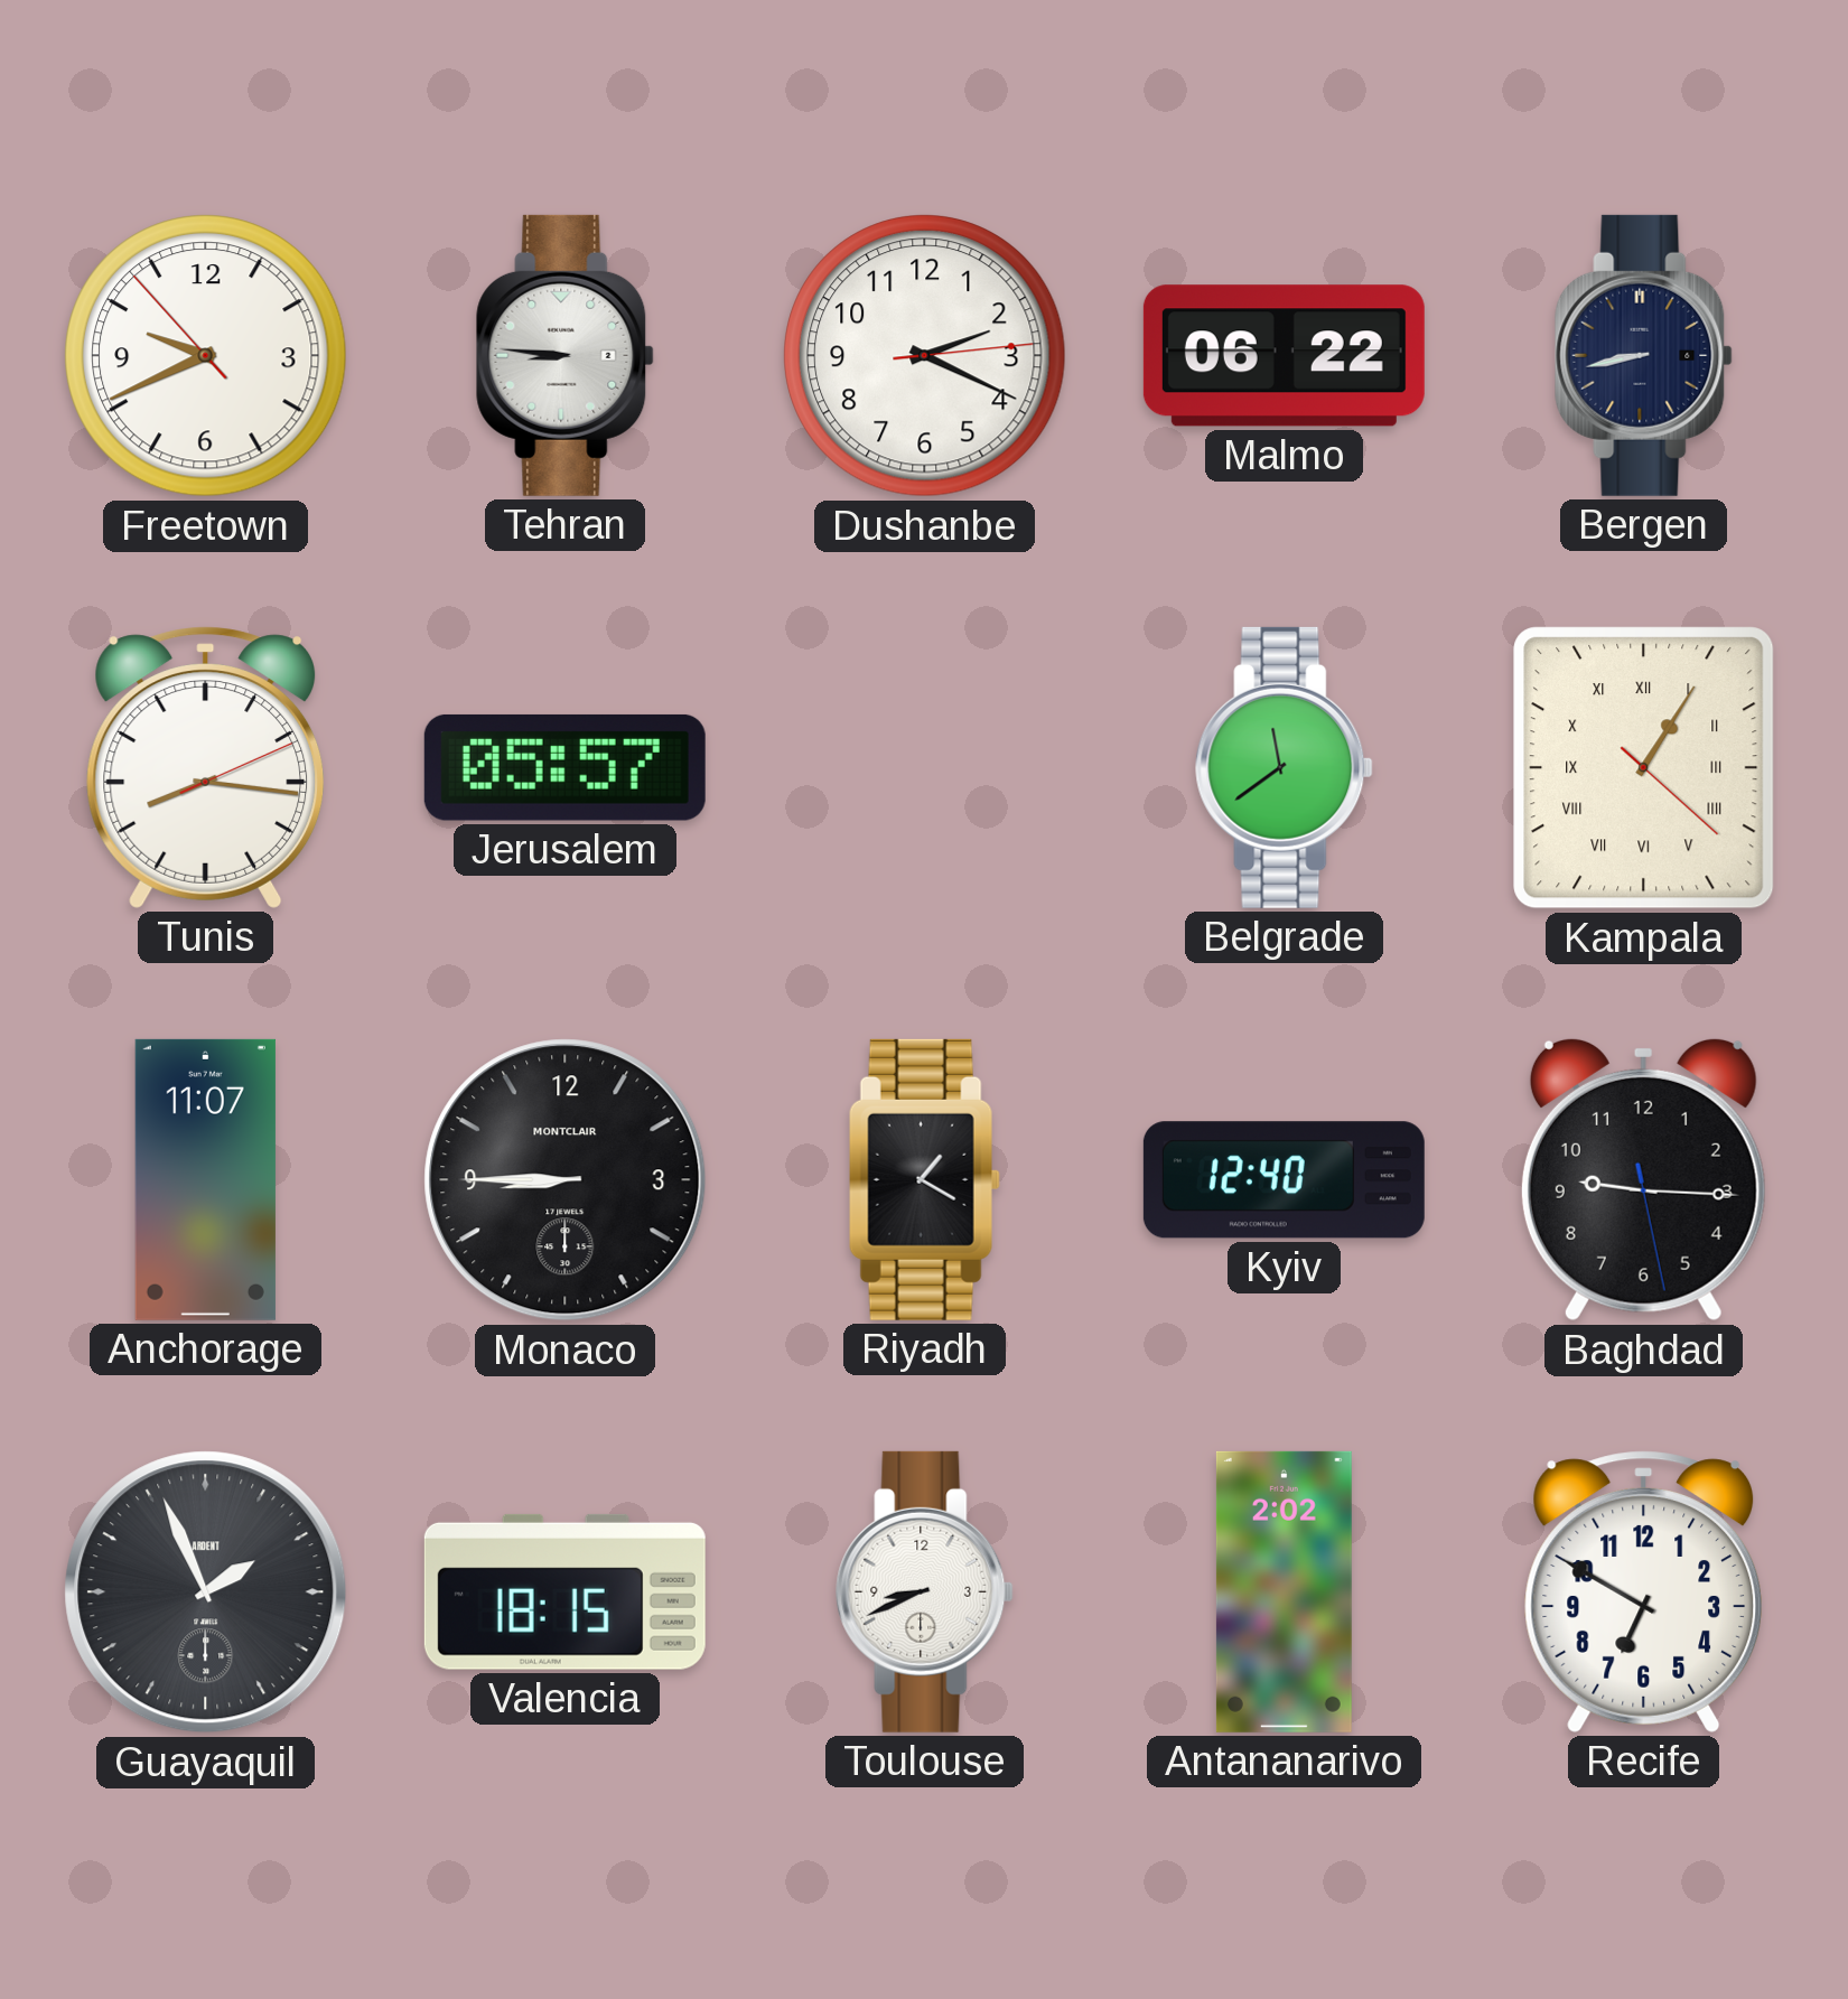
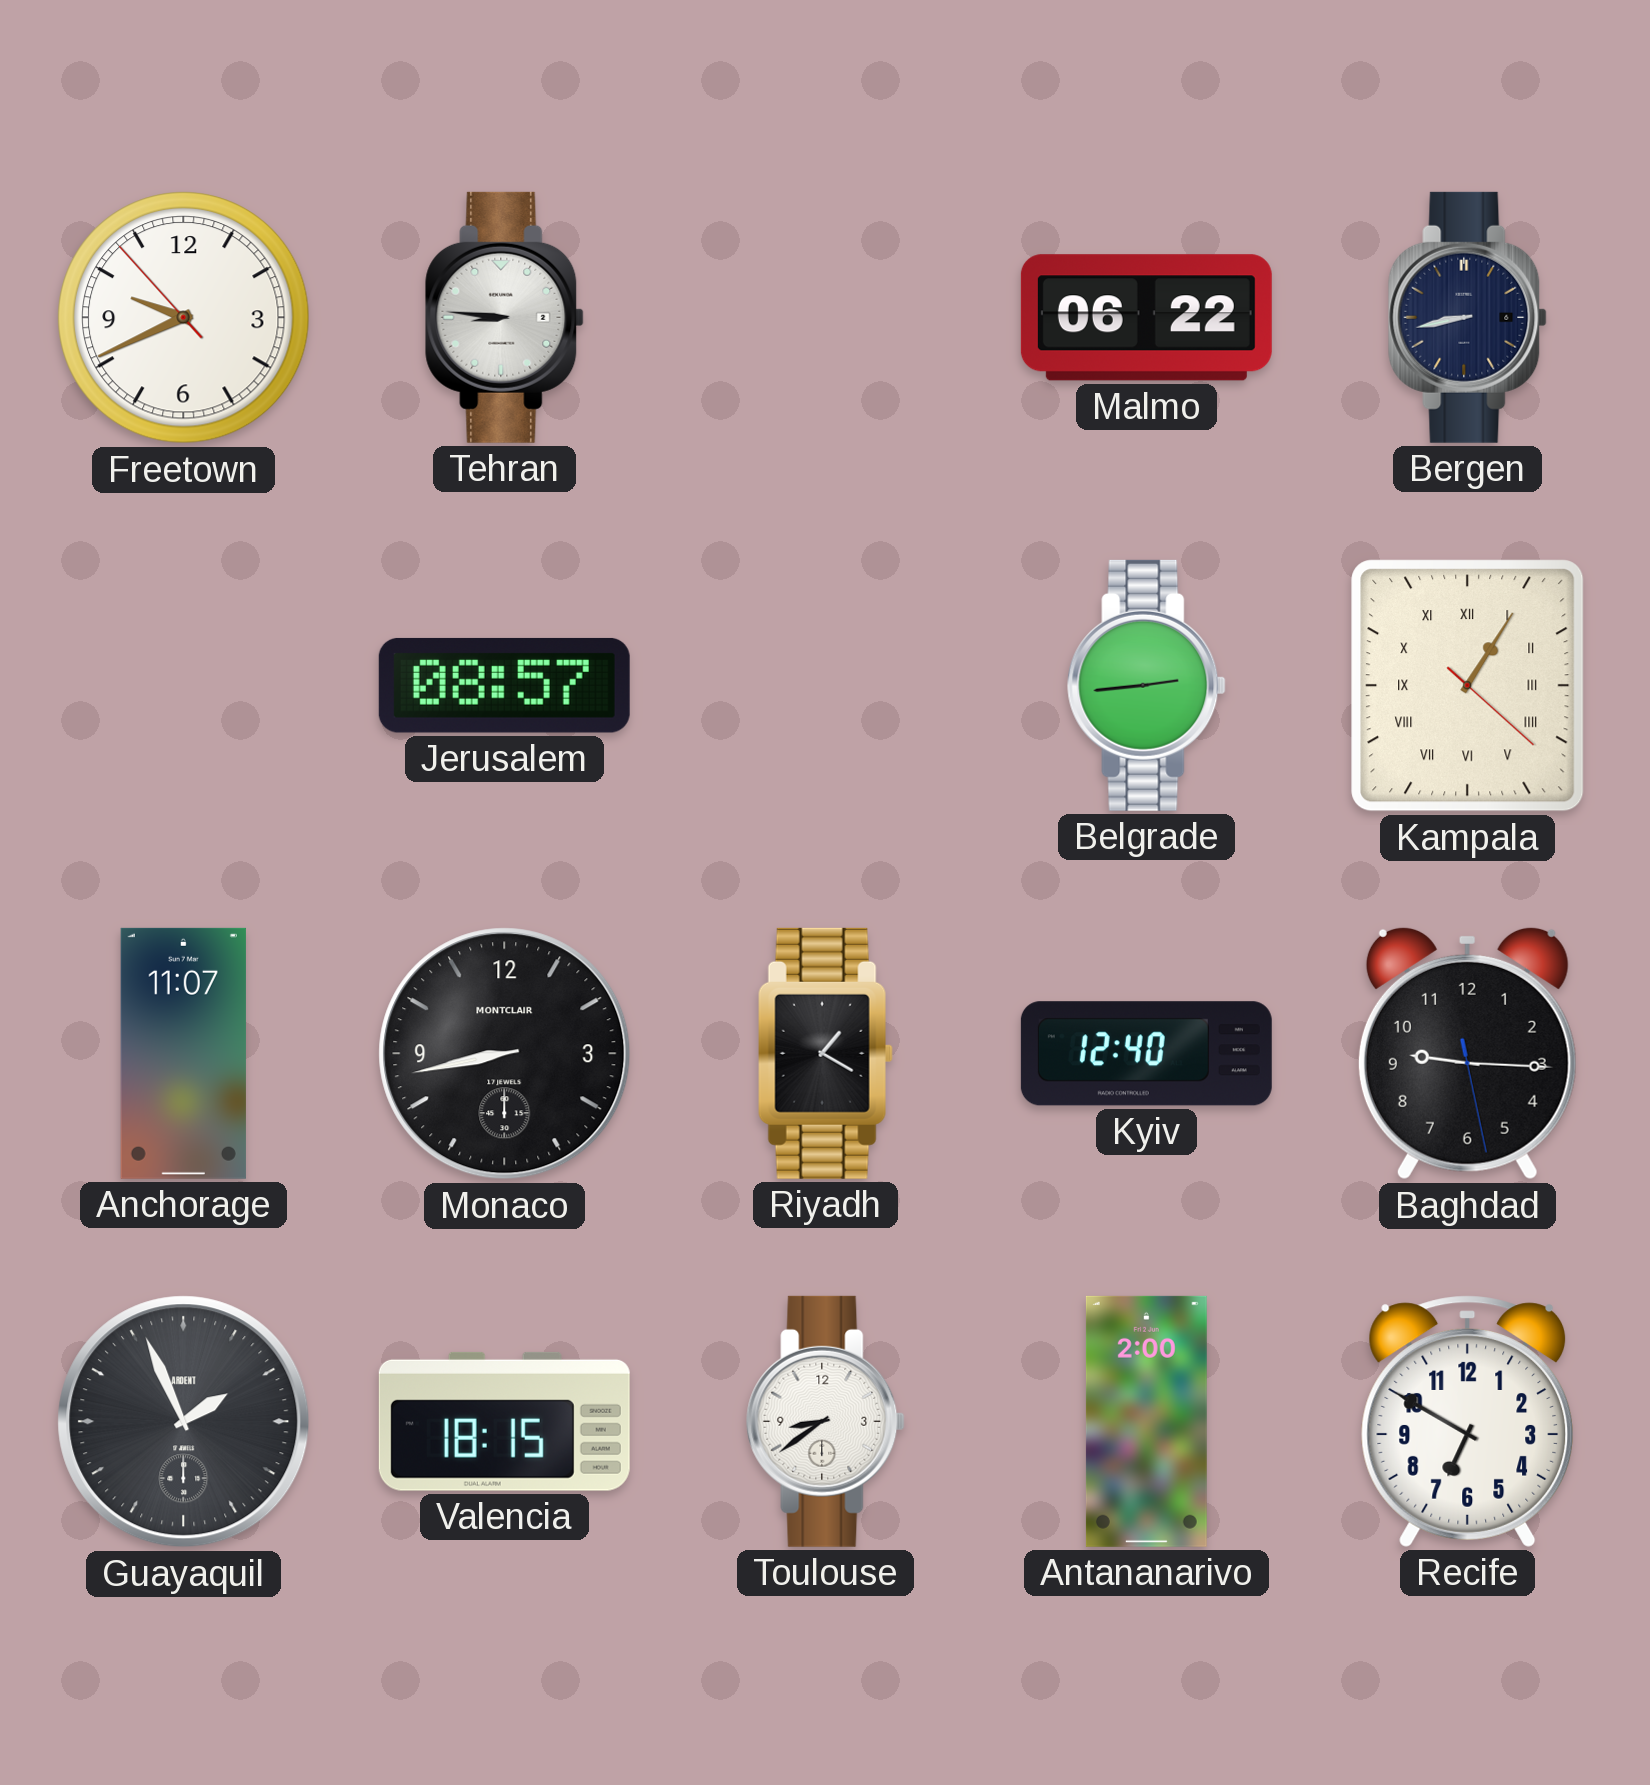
Dushanbe: 2:19 -> none
Tunis: 8:16 -> none
Jerusalem: 05:57 -> 08:57
Belgrade: 11:39 -> 2:44
Monaco: 8:45 -> 8:43
Toulouse: 8:41 -> 8:39
Antananarivo: 2:02 -> 2:00
